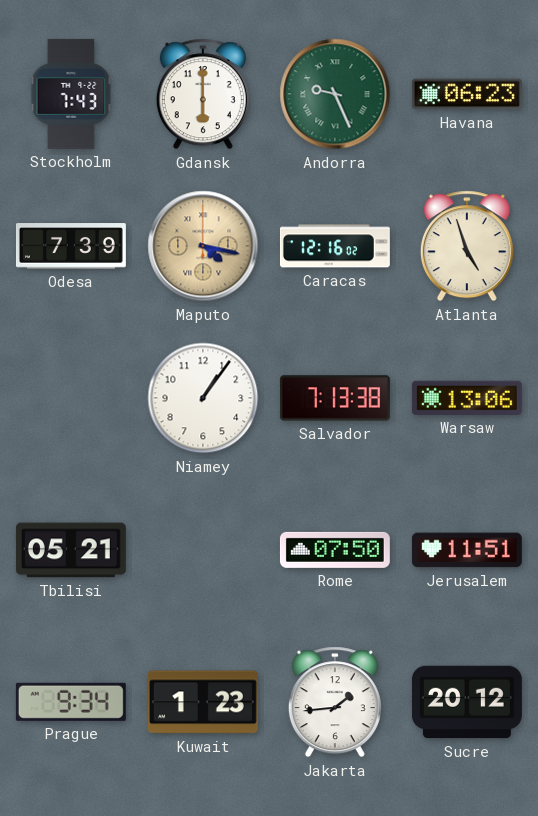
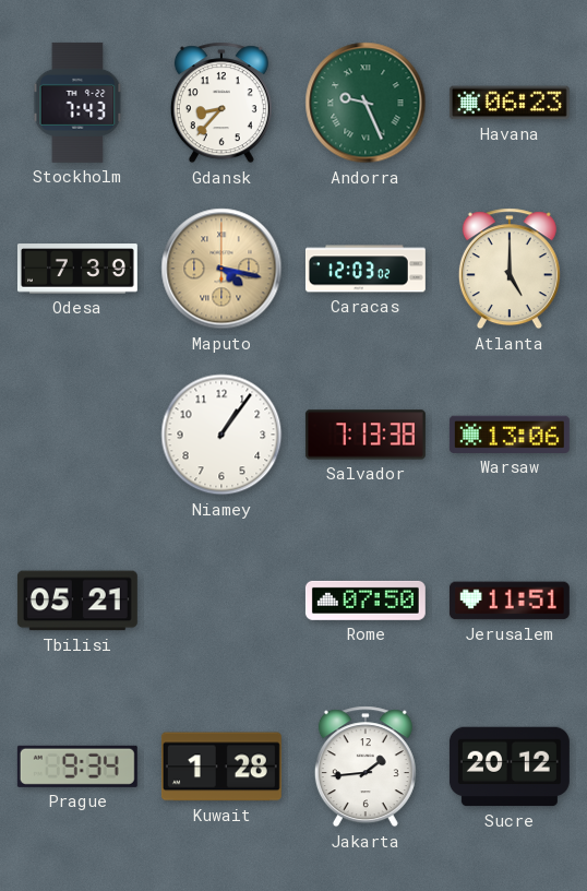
Gdansk: 6:00 -> 8:37
Caracas: 12:16 -> 12:03
Atlanta: 4:57 -> 5:00
Kuwait: 1:23 -> 1:28
